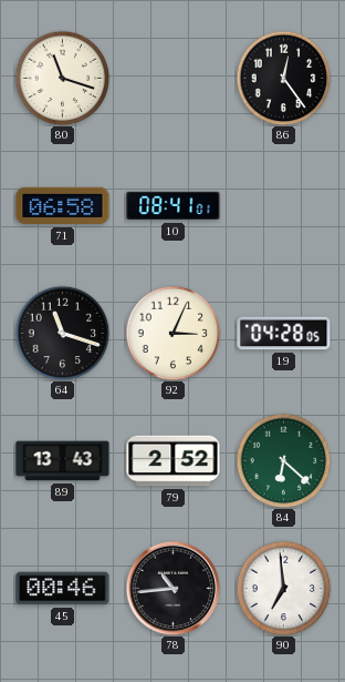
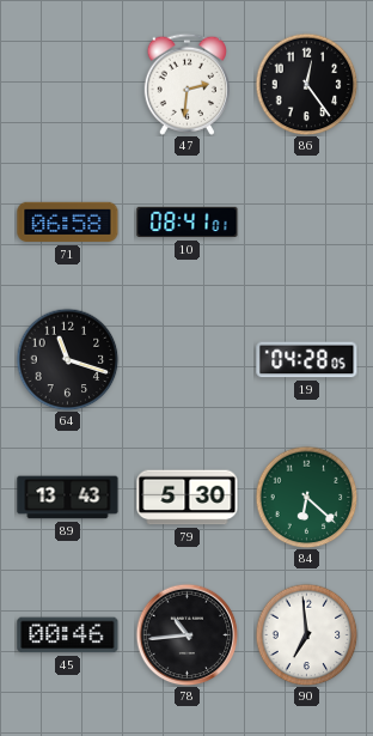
80: 11:18 -> none
47: none -> 2:31
92: 3:04 -> none
79: 2:52 -> 5:30
